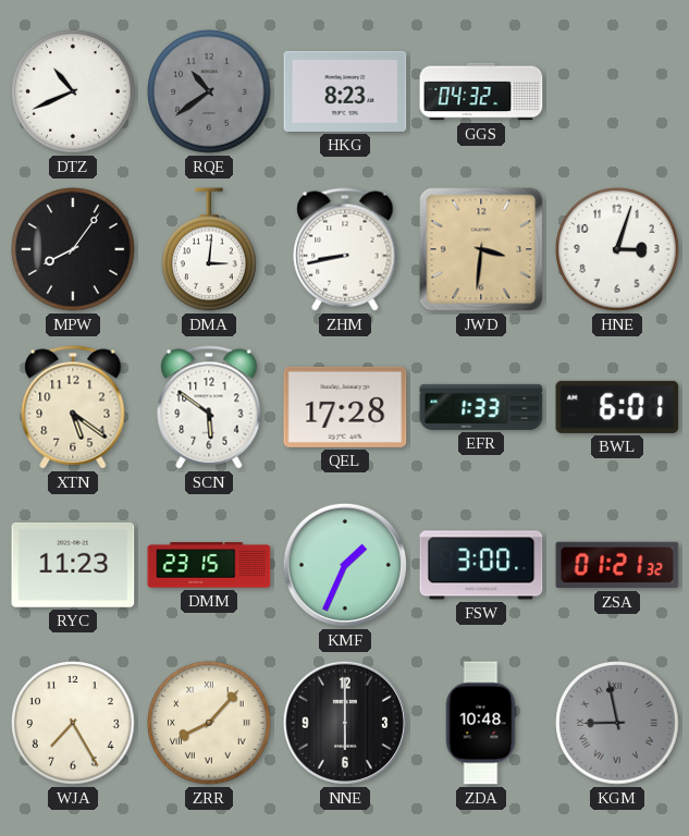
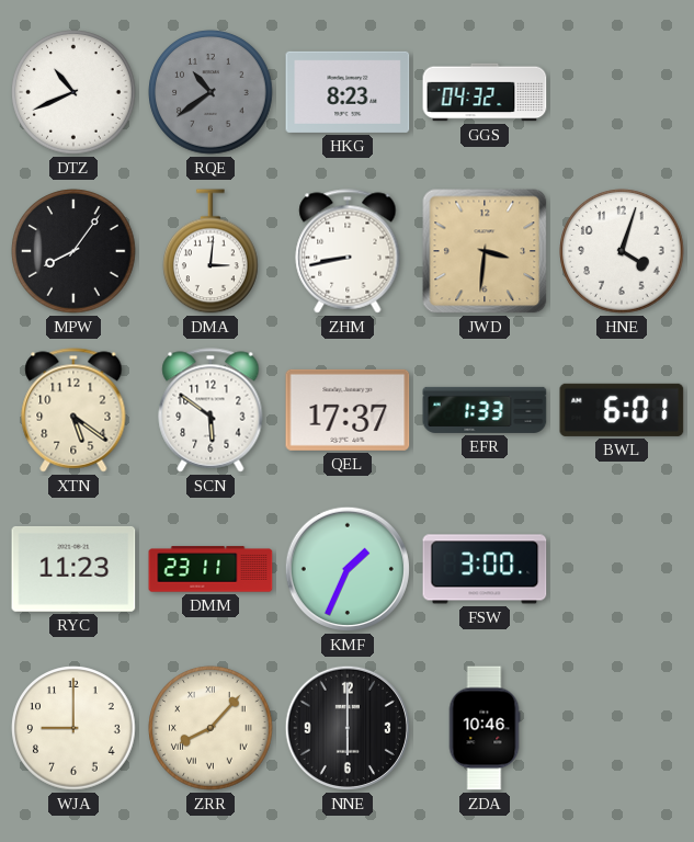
HNE: 3:03 -> 4:03
QEL: 17:28 -> 17:37
DMM: 23:15 -> 23:11
ZSA: 01:21 -> none
WJA: 7:25 -> 9:00
ZDA: 10:48 -> 10:46
KGM: 8:58 -> none
